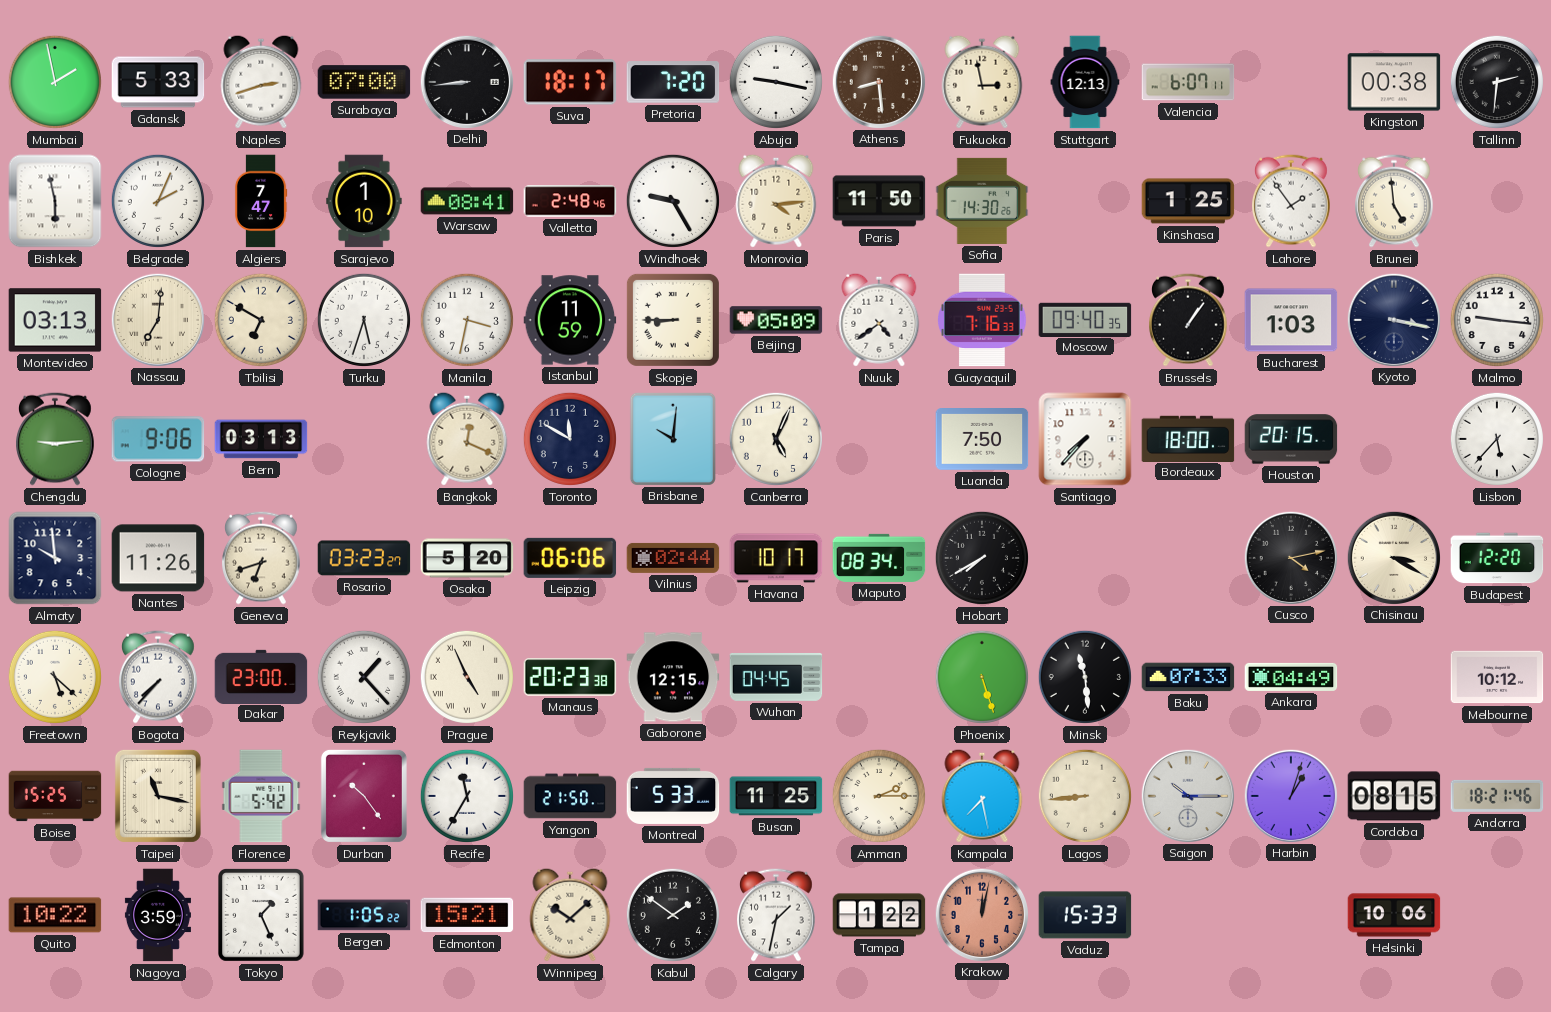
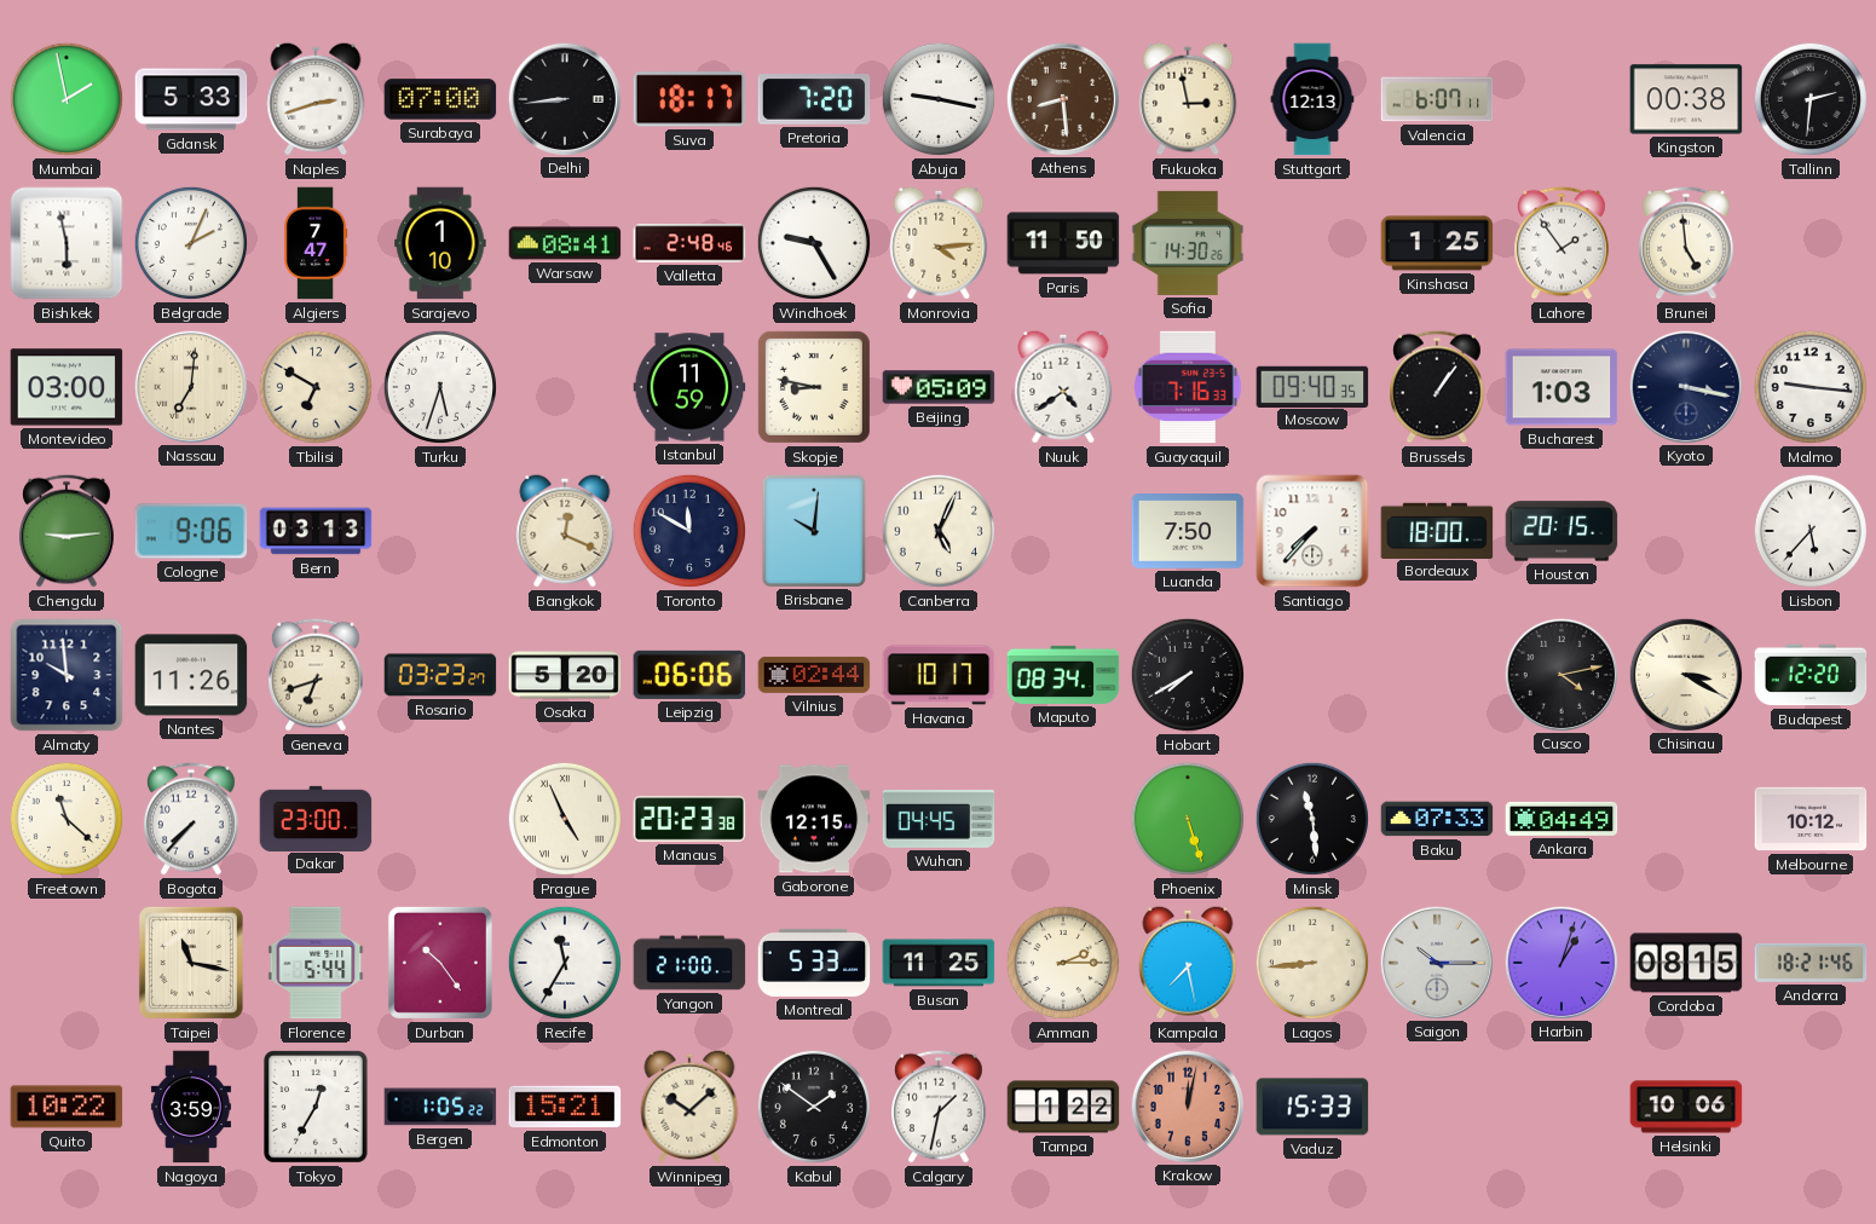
Montevideo: 03:13 -> 03:00
Manila: 3:32 -> none
Skopje: 8:45 -> 8:47
Freetown: 5:22 -> 11:22
Reykjavik: 1:23 -> none
Boise: 15:25 -> none
Florence: 5:42 -> 5:44
Yangon: 21:50 -> 21:00
Tokyo: 1:26 -> 12:35
